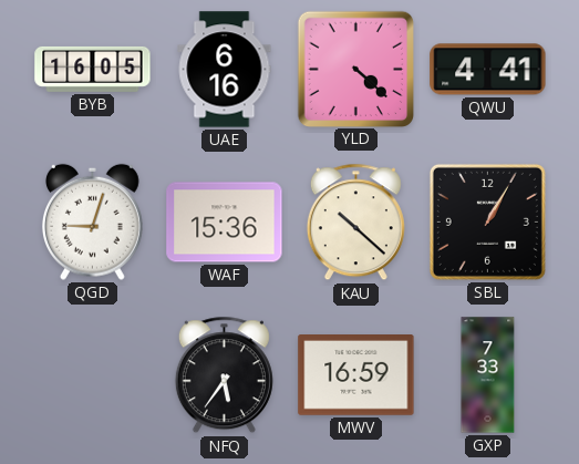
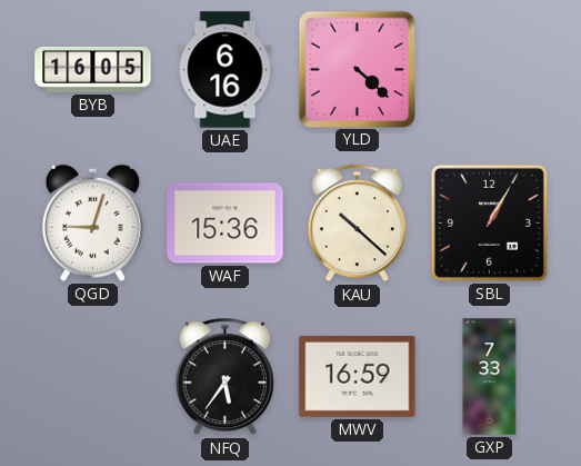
QWU: 4:41 -> none
